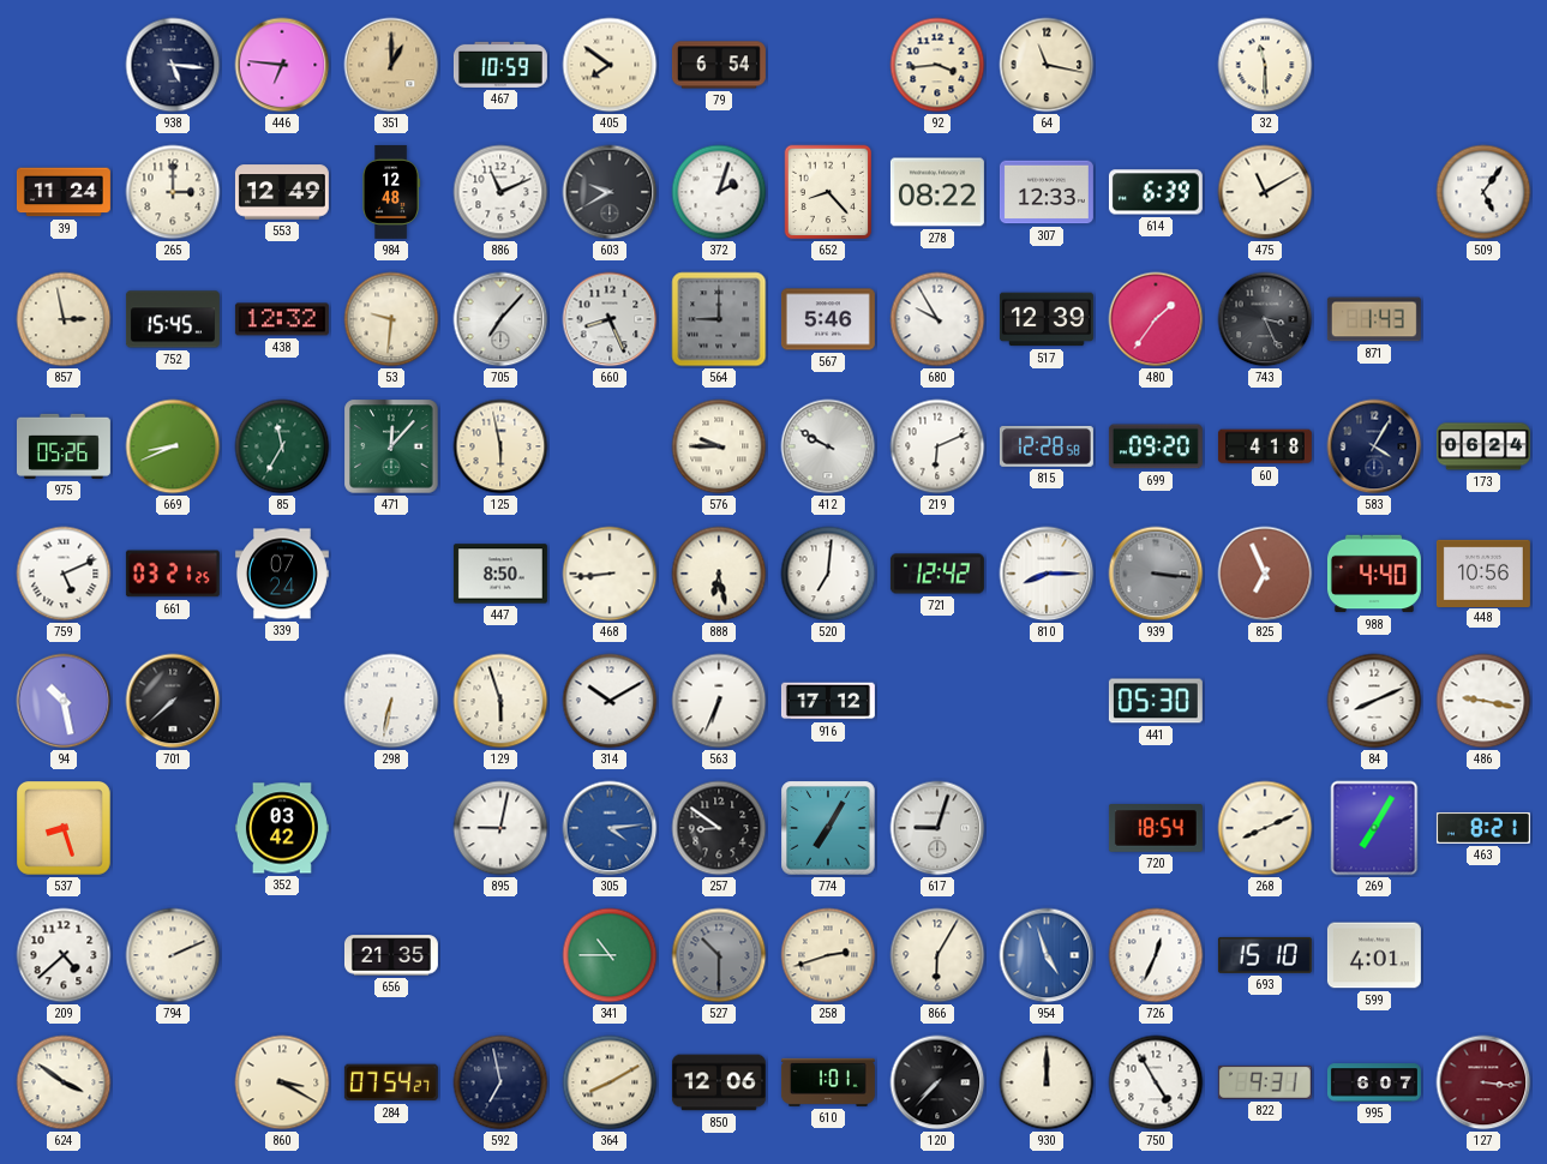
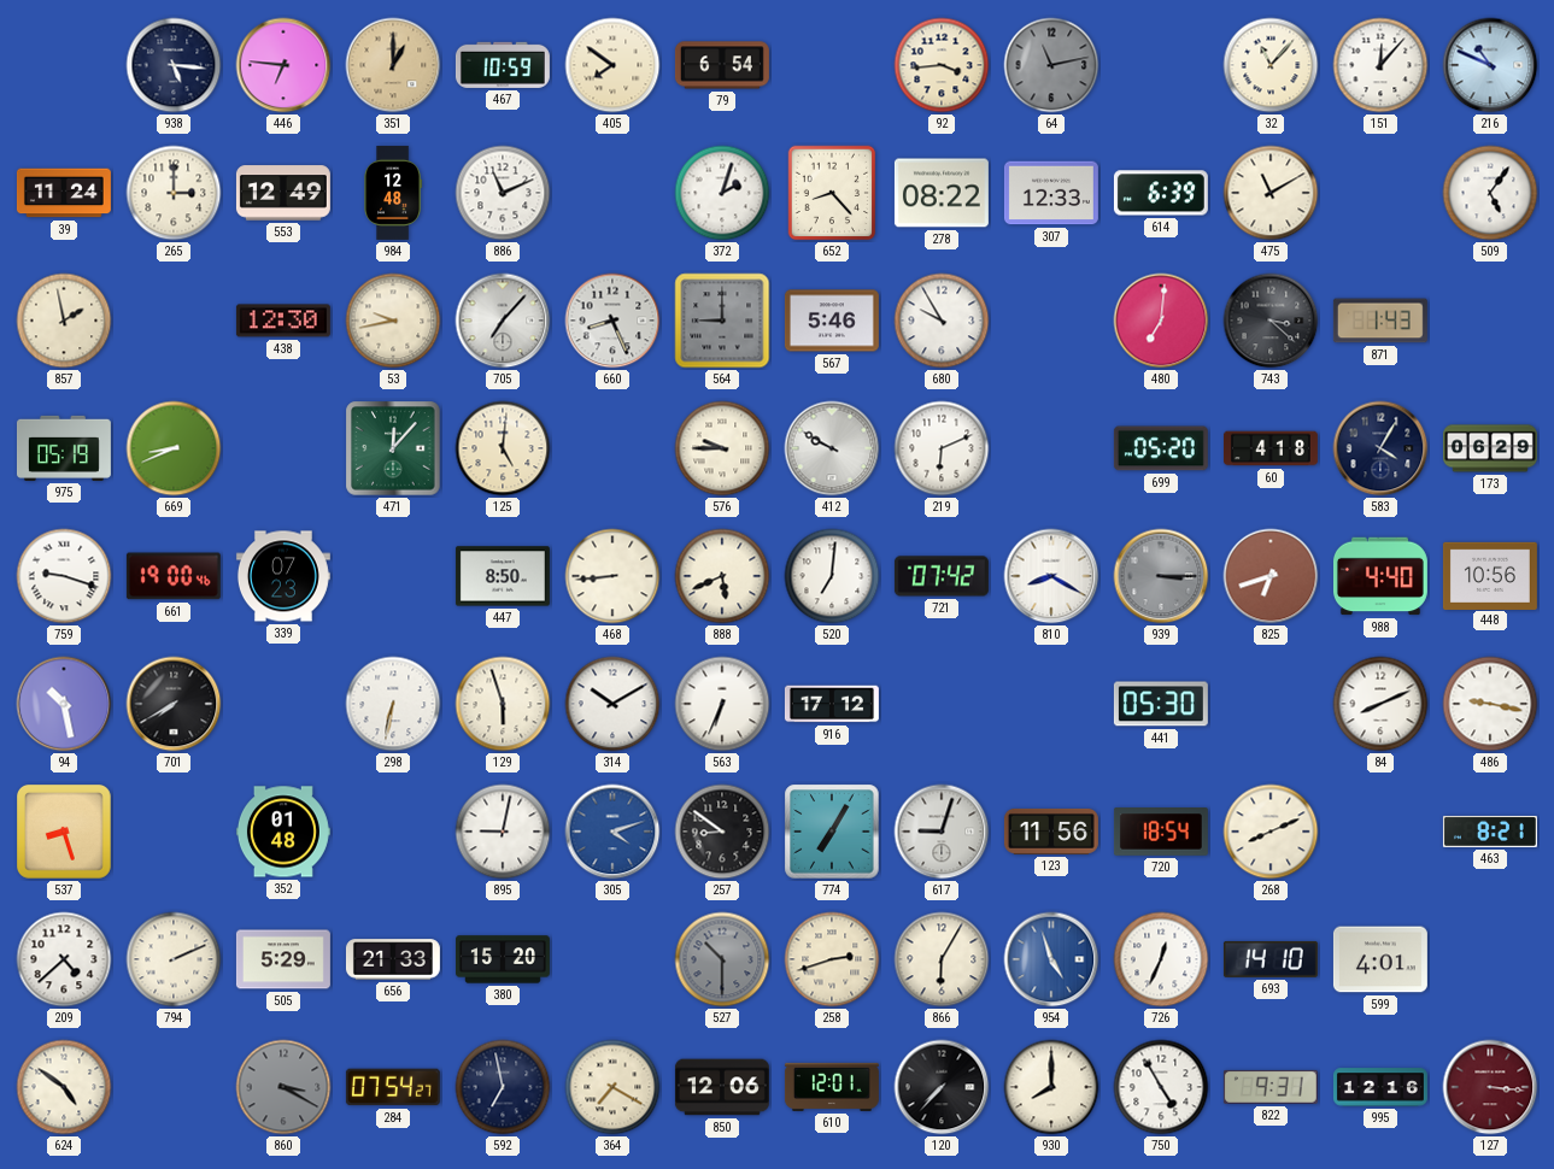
64: 11:17 -> 11:13
64 dial: cream -> grey
32: 11:30 -> 11:07
151: none -> 12:07
216: none -> 10:49
603: 9:40 -> none
857: 2:58 -> 1:58
752: 15:45 -> none
438: 12:32 -> 12:30
53: 9:31 -> 9:43
517: 12:39 -> none
480: 1:36 -> 7:01
743: 3:26 -> 3:22
975: 05:26 -> 05:19
85: 11:35 -> none
125: 5:58 -> 5:01
815: 12:28 -> none
699: 09:20 -> 05:20
173: 06:24 -> 06:29
759: 5:11 -> 9:18
661: 03:21 -> 19:00
339: 07:24 -> 07:23
888: 6:28 -> 5:41
721: 12:42 -> 07:42
810: 8:15 -> 8:20
939: 3:16 -> 3:15
825: 6:56 -> 6:42
701: 7:38 -> 7:40
352: 03:42 -> 01:48
305: 4:14 -> 4:12
123: none -> 11:56
269: 7:05 -> none
505: none -> 5:29
656: 21:35 -> 21:33
380: none -> 15:20
341: 10:45 -> none
693: 15:10 -> 14:10
624: 3:51 -> 4:51
860 dial: cream -> grey
364: 8:10 -> 7:20
610: 1:01 -> 12:01
930: 12:00 -> 8:00
995: 6:07 -> 12:16
